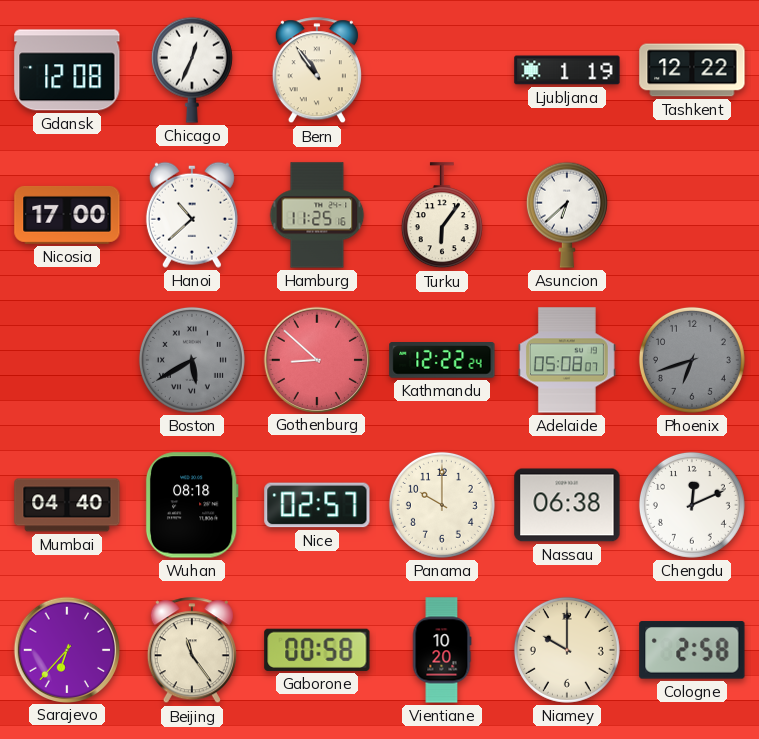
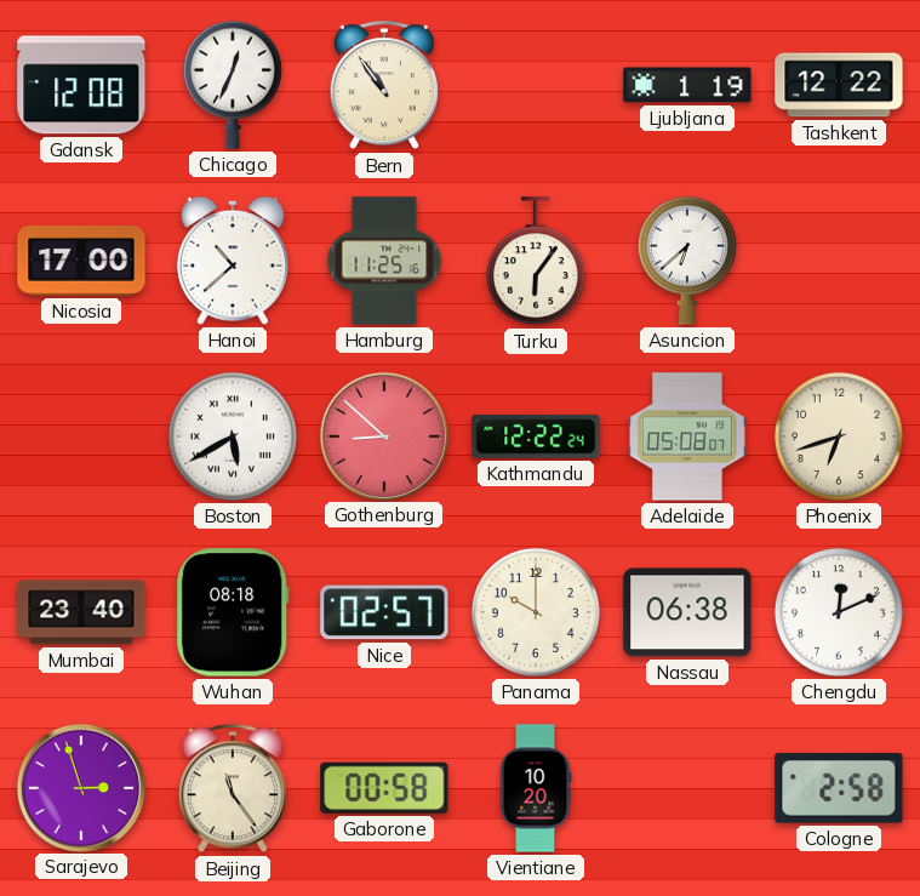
Boston dial: grey -> white
Phoenix dial: grey -> cream
Mumbai: 04:40 -> 23:40
Sarajevo: 6:37 -> 2:57
Niamey: 10:00 -> none
